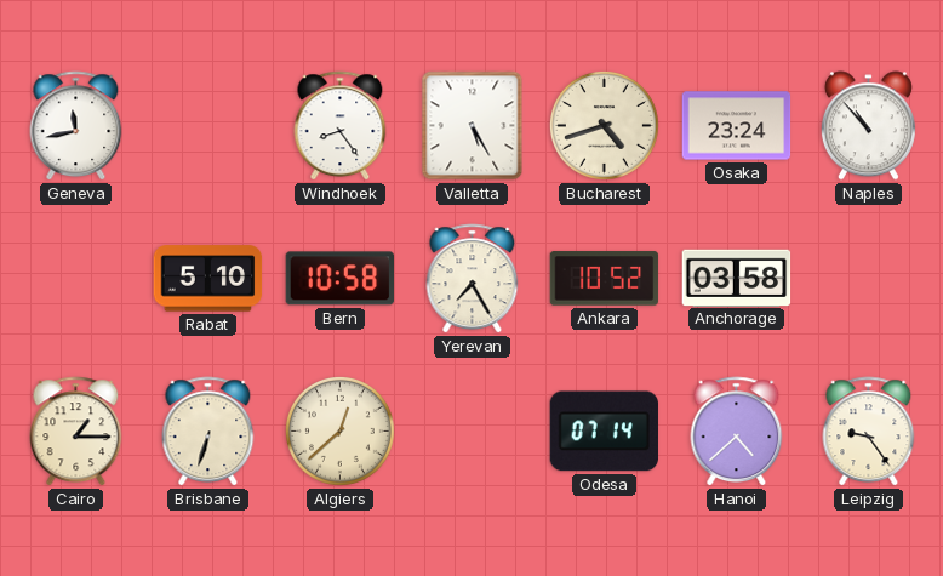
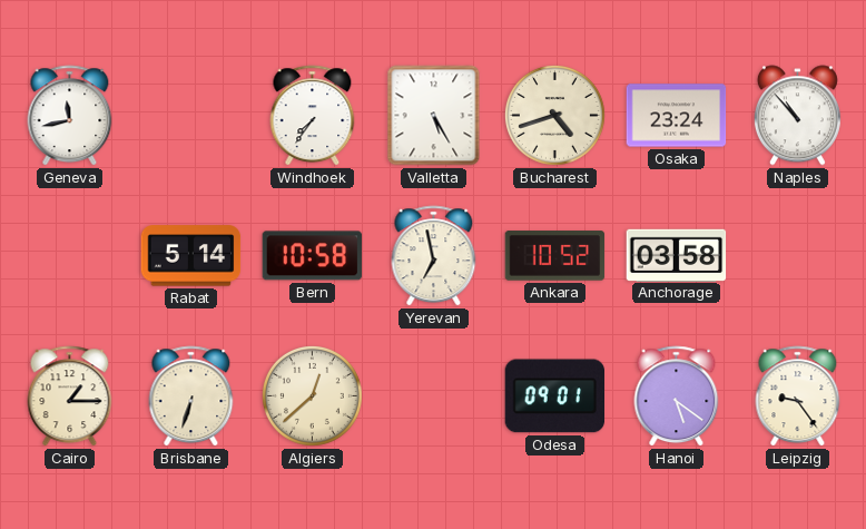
Windhoek: 8:24 -> 7:36
Rabat: 5:10 -> 5:14
Yerevan: 7:25 -> 6:58
Odesa: 07:14 -> 09:01
Hanoi: 4:38 -> 5:21
